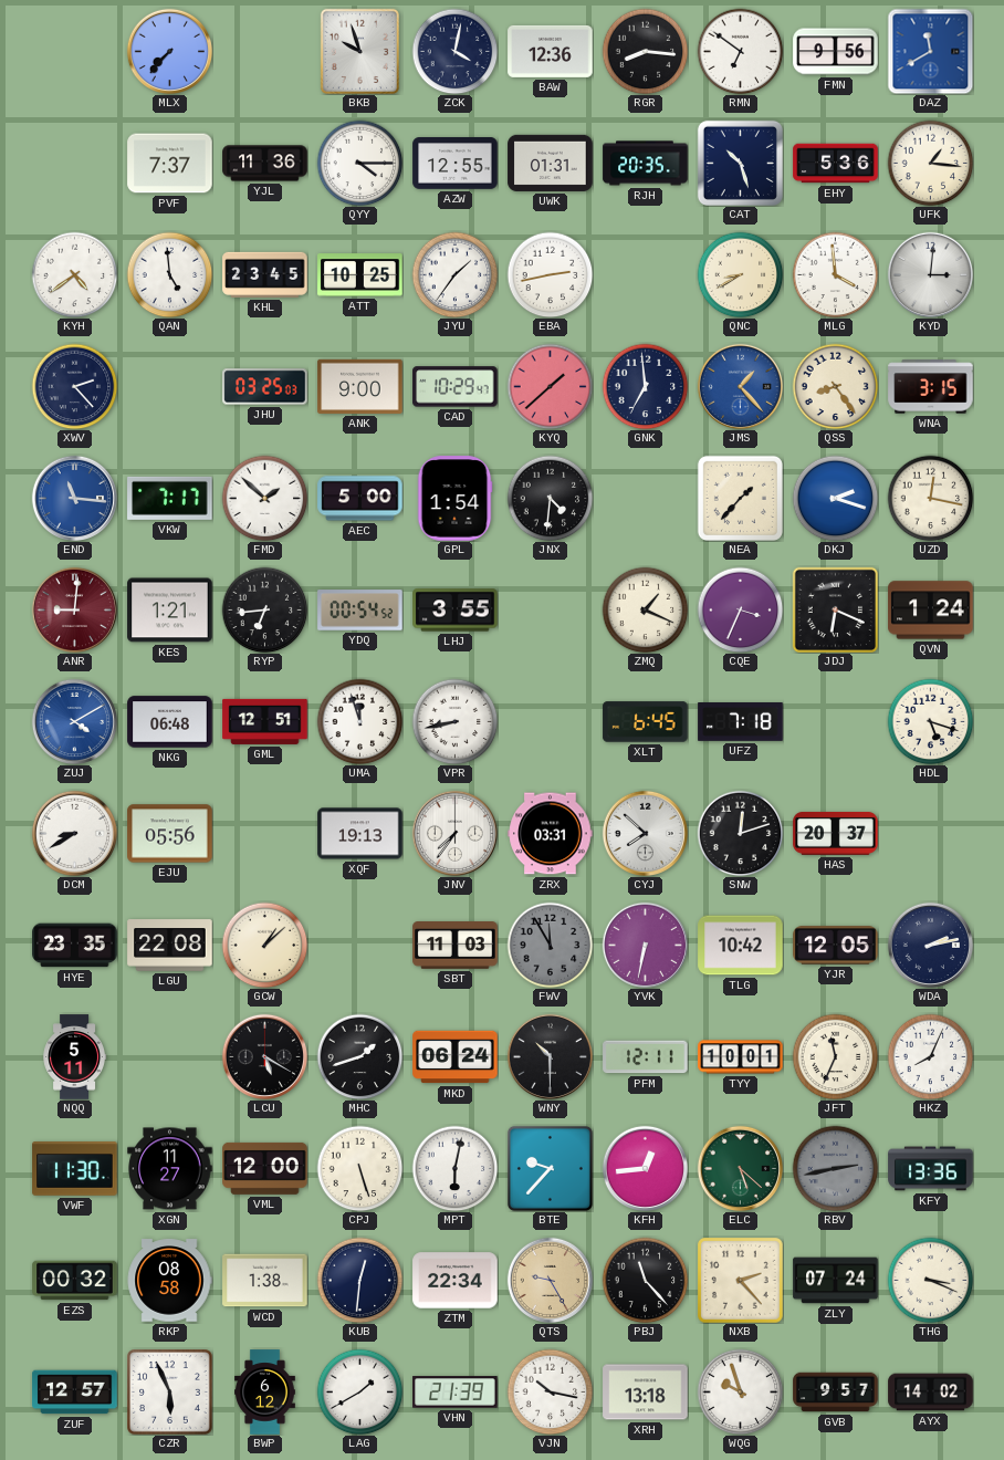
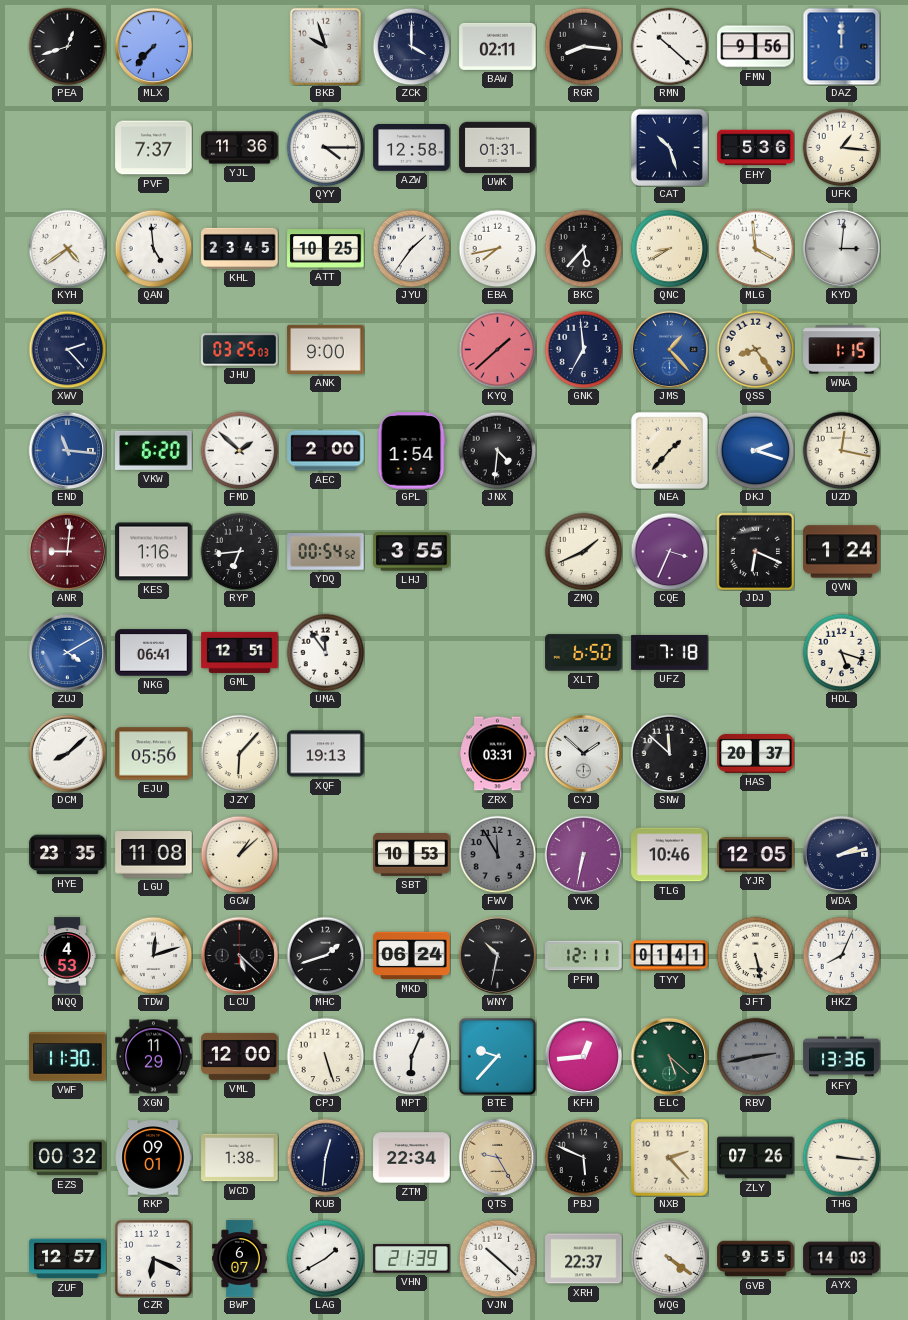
PEA: none -> 12:42
ZCK: 4:02 -> 4:00
BAW: 12:36 -> 02:11
RMN: 6:51 -> 10:22
DAZ: 11:40 -> 12:00
AZW: 12:55 -> 12:58
RJH: 20:35 -> none
EBA: 2:43 -> 7:43
BKC: none -> 5:37
CAD: 10:29 -> none
WNA: 3:15 -> 1:15
VKW: 7:17 -> 6:20
AEC: 5:00 -> 2:00
KES: 1:21 -> 1:16
ZMQ: 1:19 -> 1:41
NKG: 06:48 -> 06:41
UMA: 11:57 -> 11:54
VPR: 8:43 -> none
XLT: 6:45 -> 6:50
DCM: 8:40 -> 8:08
JZY: none -> 6:07
JNV: 7:36 -> none
CYJ: 7:52 -> 1:52
SNW: 12:12 -> 11:52
LGU: 22:08 -> 11:08
SBT: 11:03 -> 10:53
TLG: 10:42 -> 10:46
NQQ: 5:11 -> 4:53
TDW: none -> 12:12
LCU: 5:20 -> 5:22
WNY: 10:30 -> 10:32
TYY: 10:01 -> 01:41
JFT: 11:34 -> 5:28
XGN: 11:27 -> 11:29
MPT: 6:02 -> 6:04
RKP: 08:58 -> 09:01
PBJ: 11:23 -> 5:49
ZLY: 07:24 -> 07:26
THG: 3:19 -> 3:16
CZR: 5:56 -> 6:19
BWP: 6:12 -> 6:07
VJN: 10:17 -> 10:22
XRH: 13:18 -> 22:37
WQG: 9:57 -> 4:21
GVB: 9:57 -> 9:55
AYX: 14:02 -> 14:03
